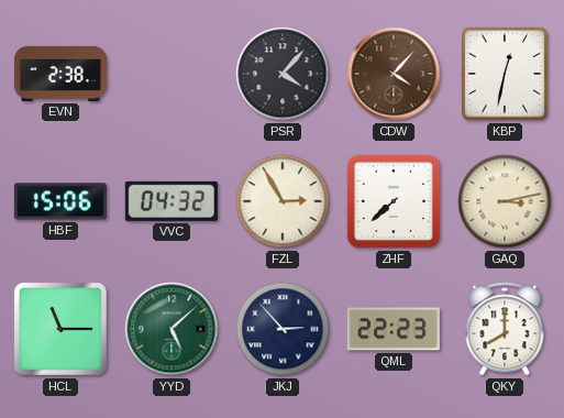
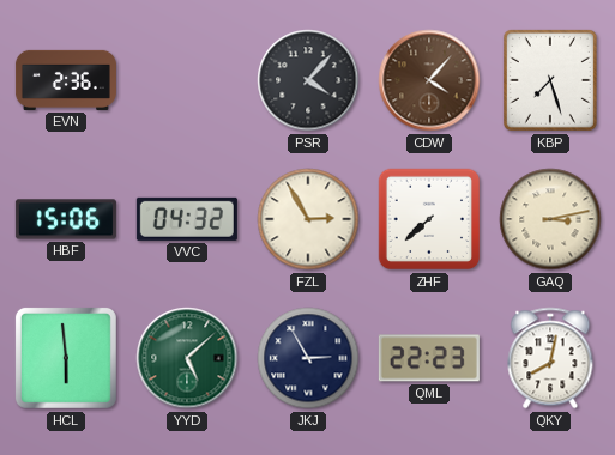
EVN: 2:38 -> 2:36
KBP: 12:32 -> 7:27
HCL: 11:15 -> 5:59
JKJ: 2:53 -> 2:55
QKY: 8:00 -> 8:02
